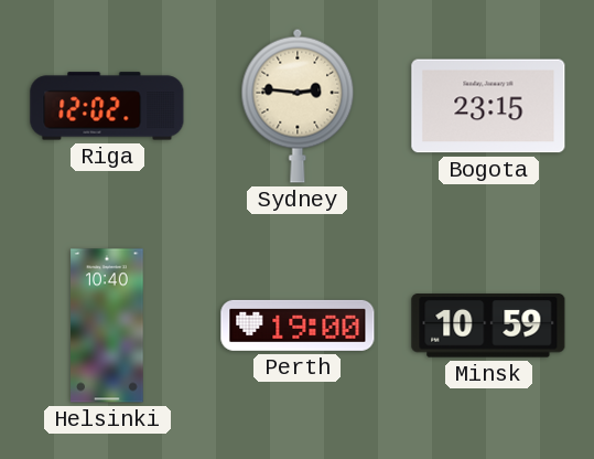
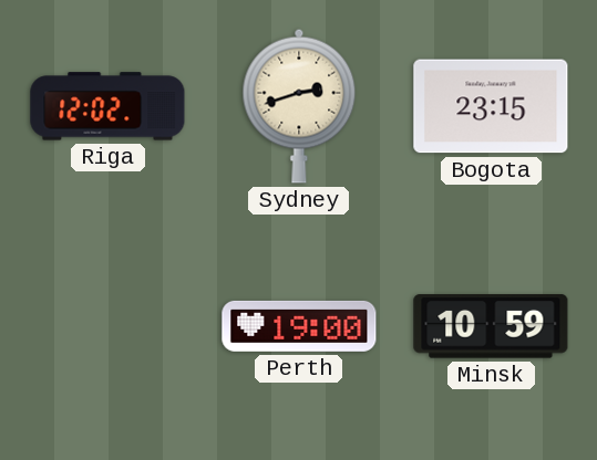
Sydney: 2:46 -> 2:42
Helsinki: 10:40 -> none
